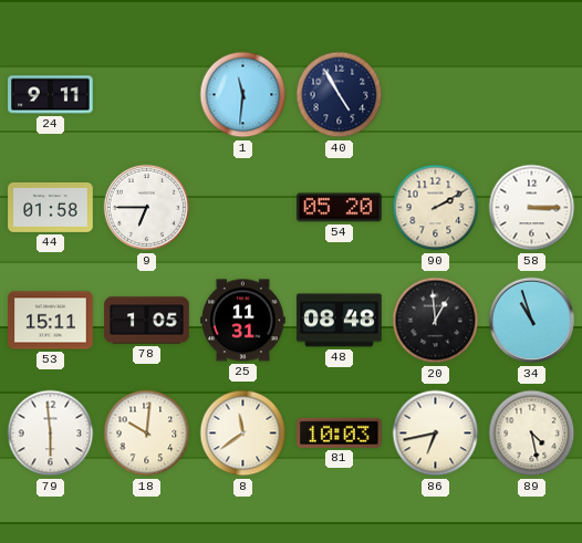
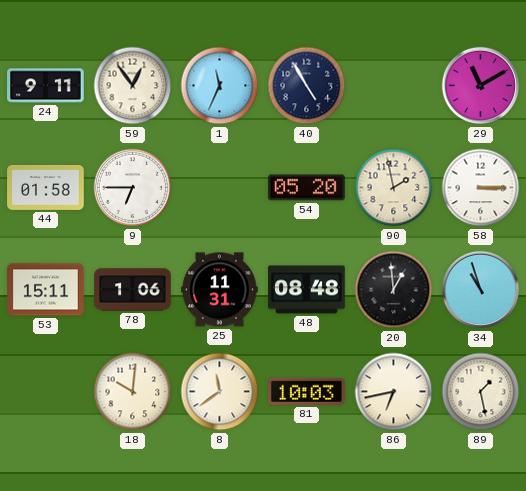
59: none -> 12:54
1: 11:31 -> 11:34
29: none -> 11:10
90: 2:10 -> 1:58
78: 1:05 -> 1:06
79: 5:59 -> none
89: 4:28 -> 1:28
